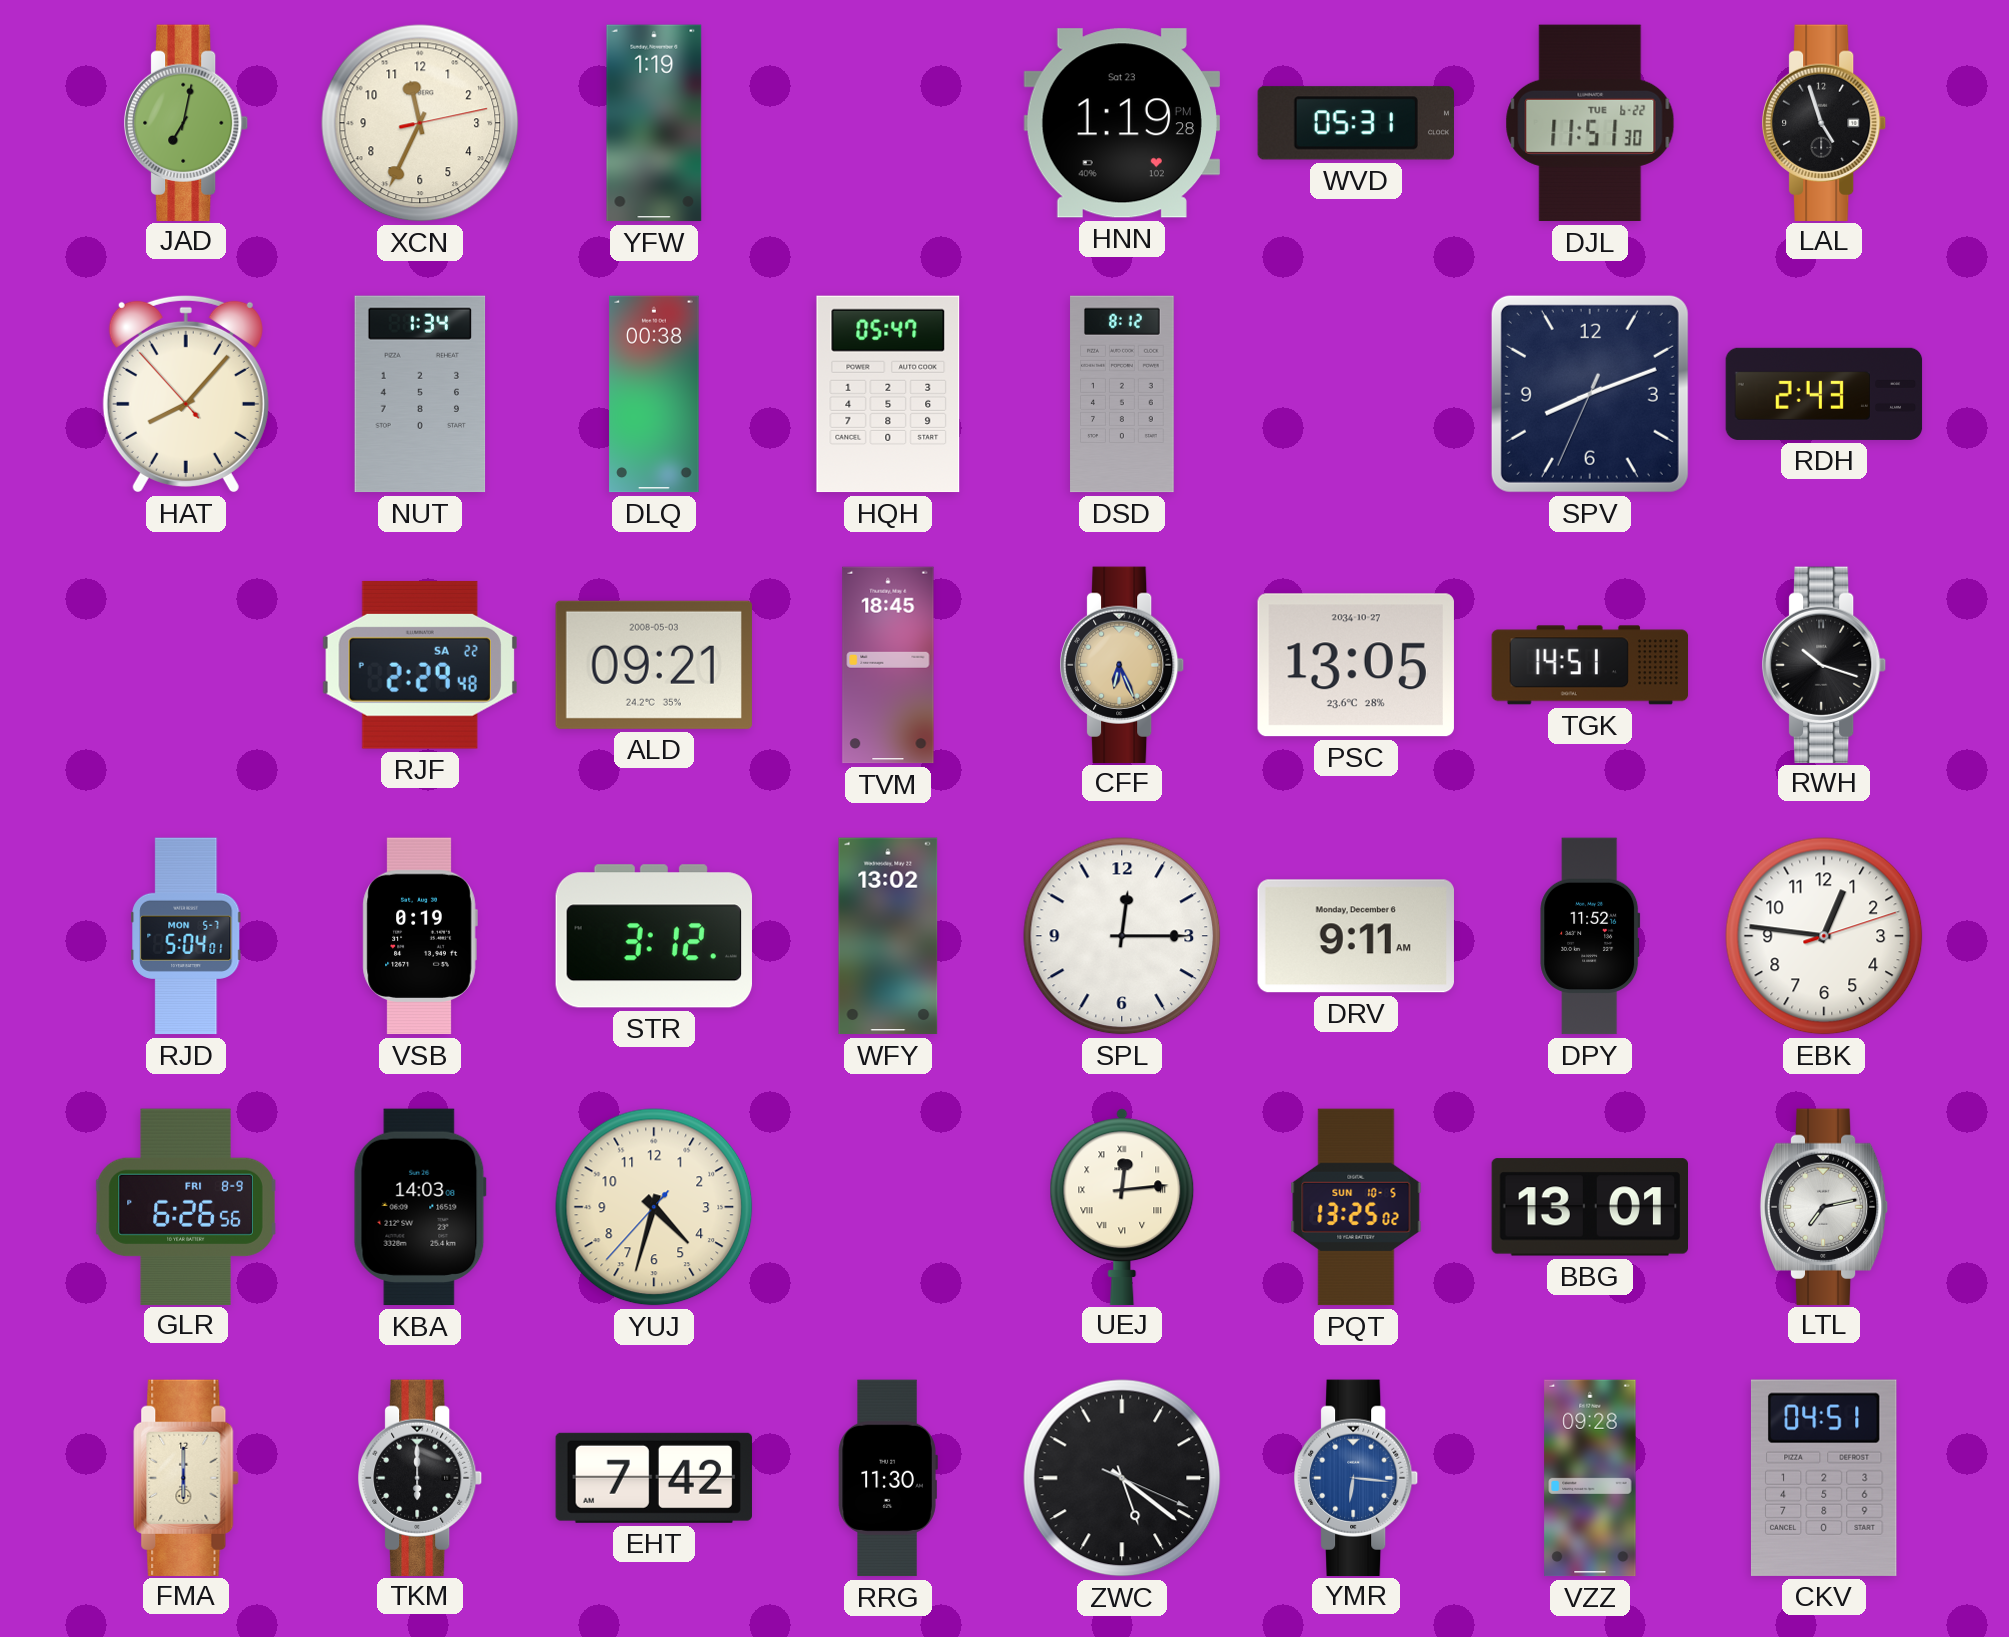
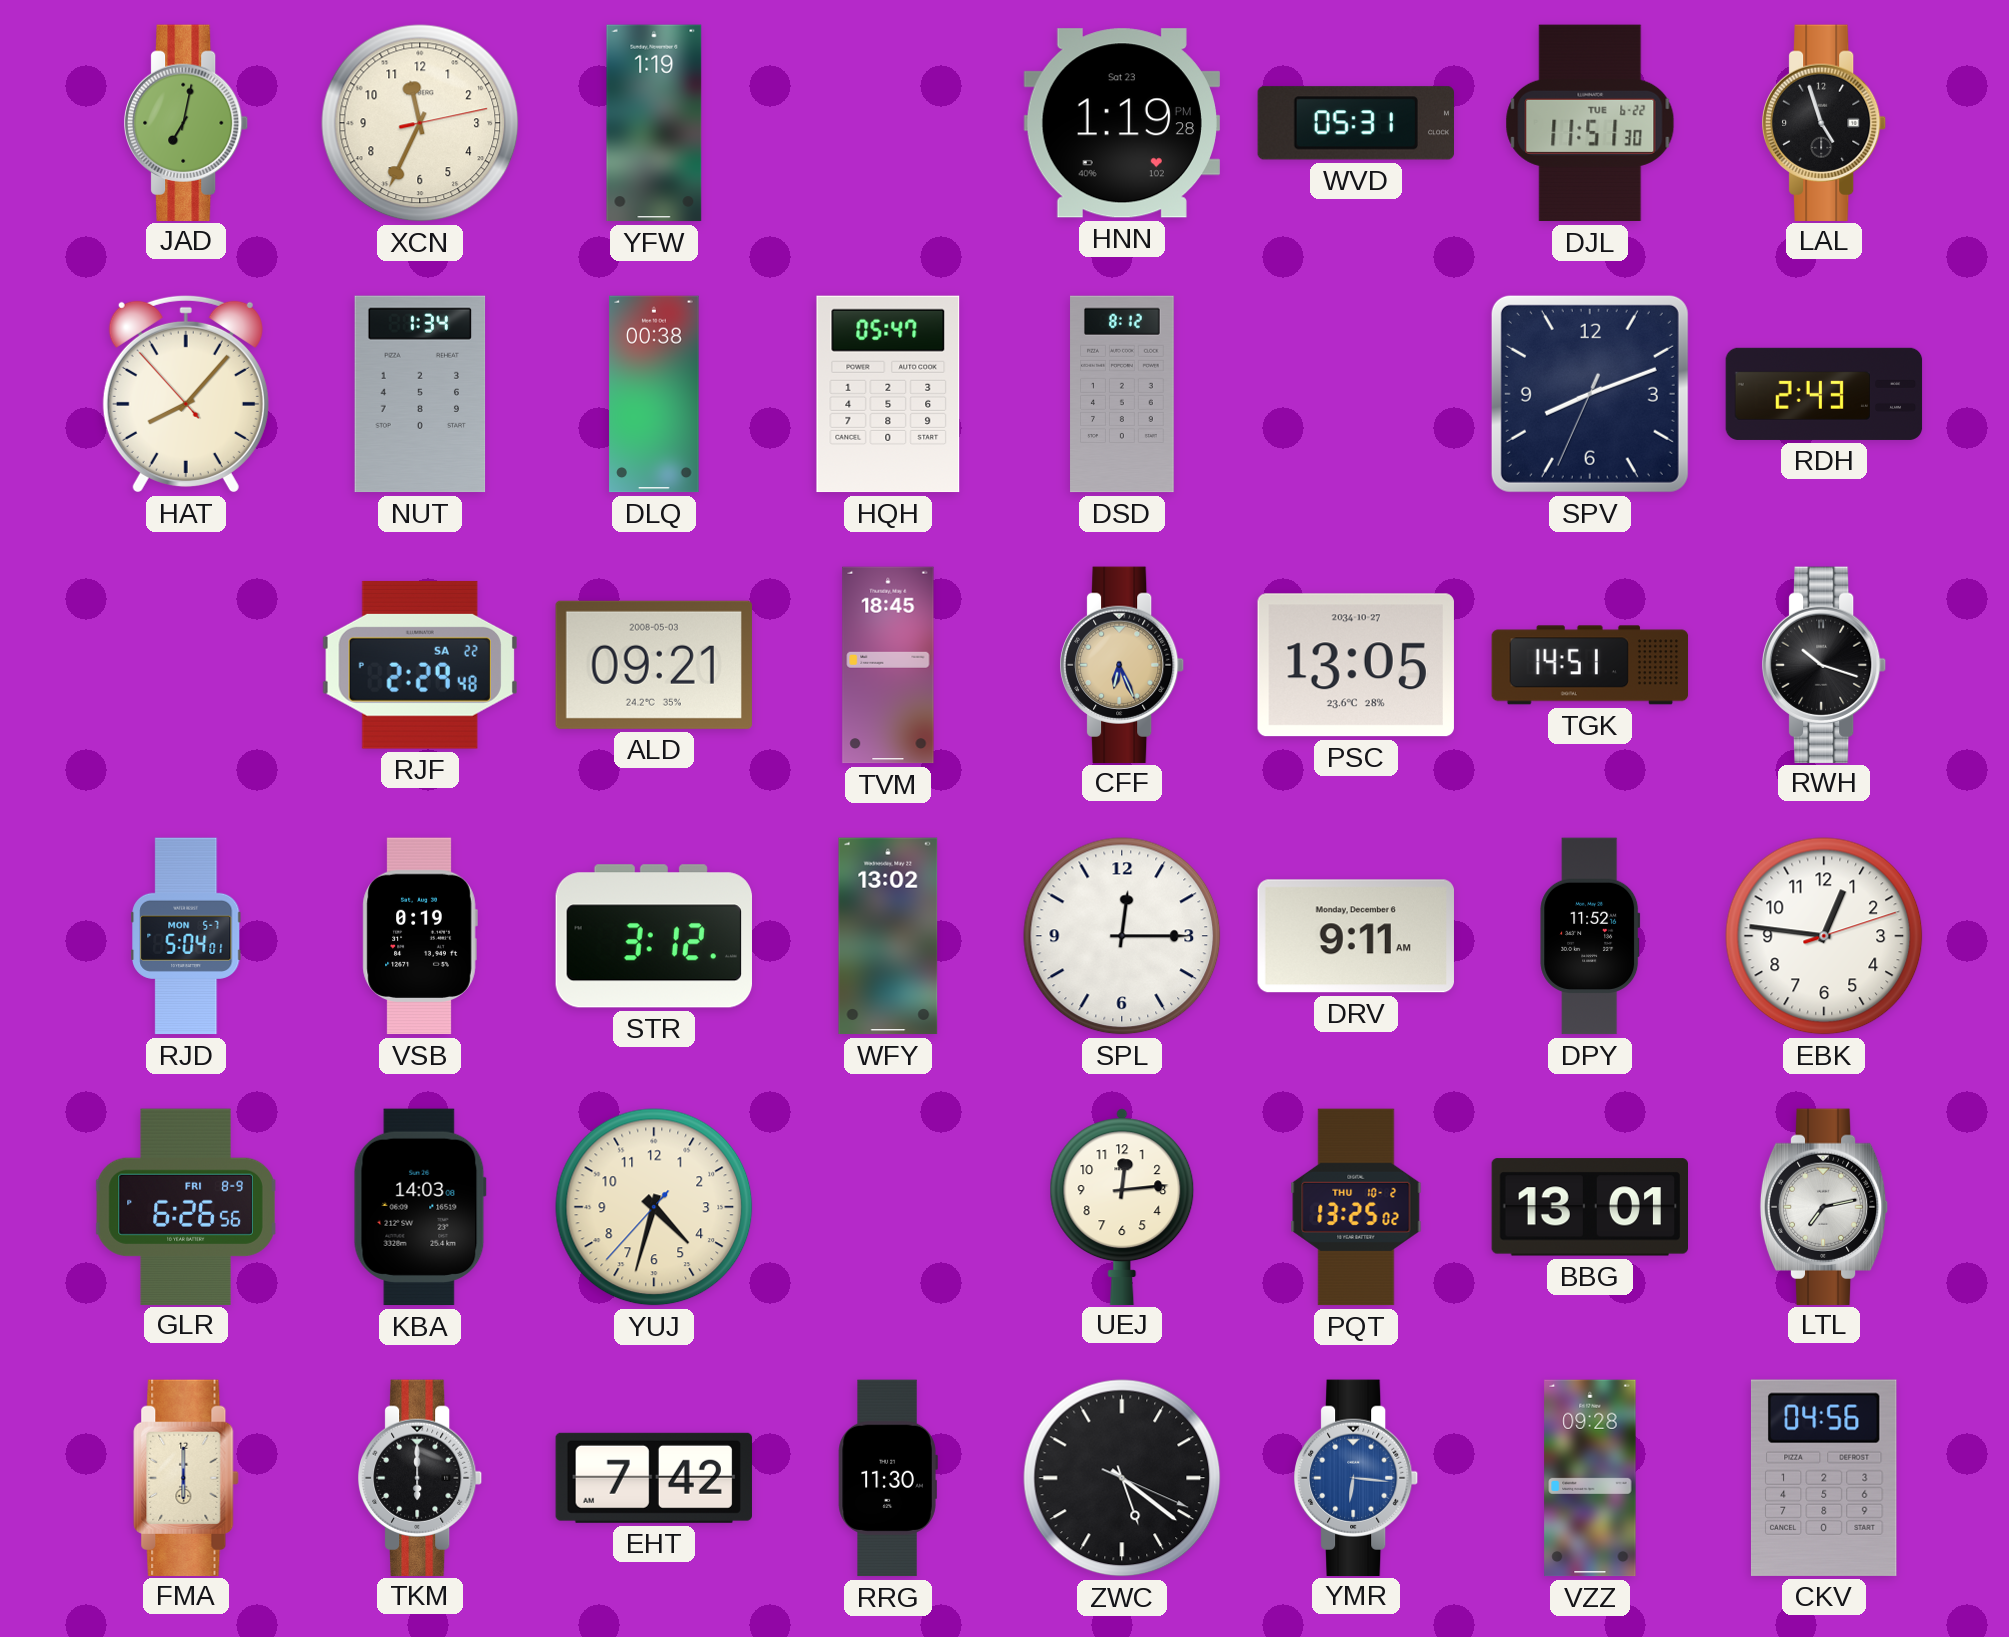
UEJ numerals: Roman -> Arabic
PQT date: SUN 10-5 -> THU 10-2
CKV: 04:51 -> 04:56
